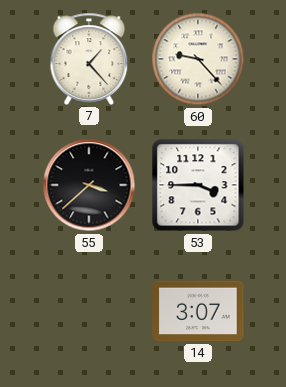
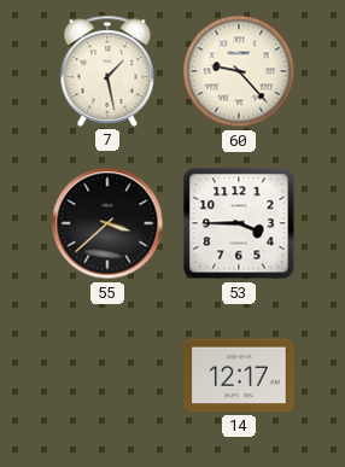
7: 1:23 -> 1:28
14: 3:07 -> 12:17
